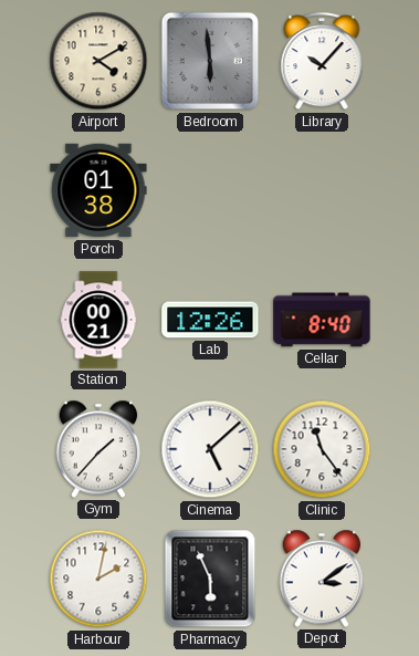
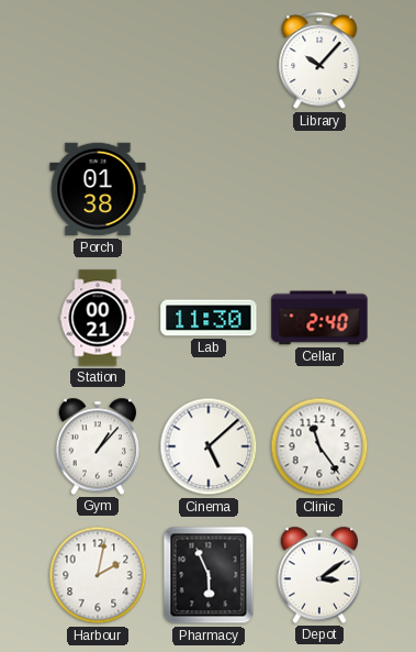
Airport: 4:10 -> none
Bedroom: 5:59 -> none
Lab: 12:26 -> 11:30
Cellar: 8:40 -> 2:40
Gym: 1:37 -> 1:07
